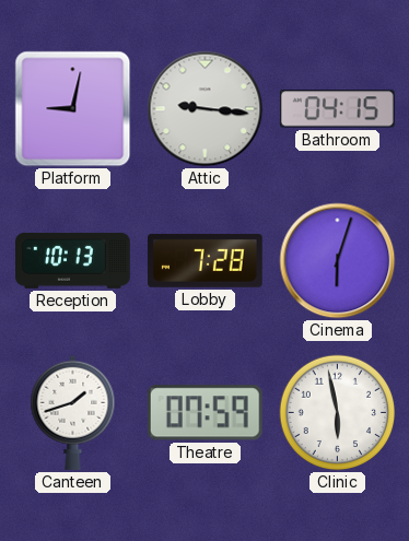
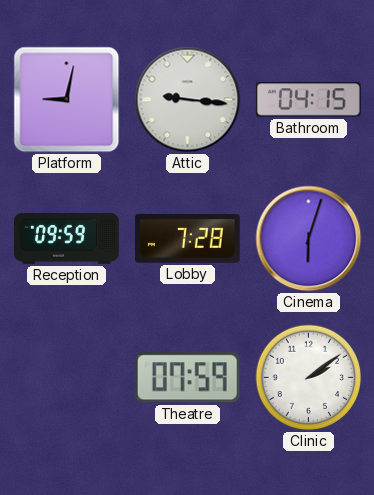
Reception: 10:13 -> 09:59
Canteen: 1:42 -> none
Clinic: 5:58 -> 2:09
